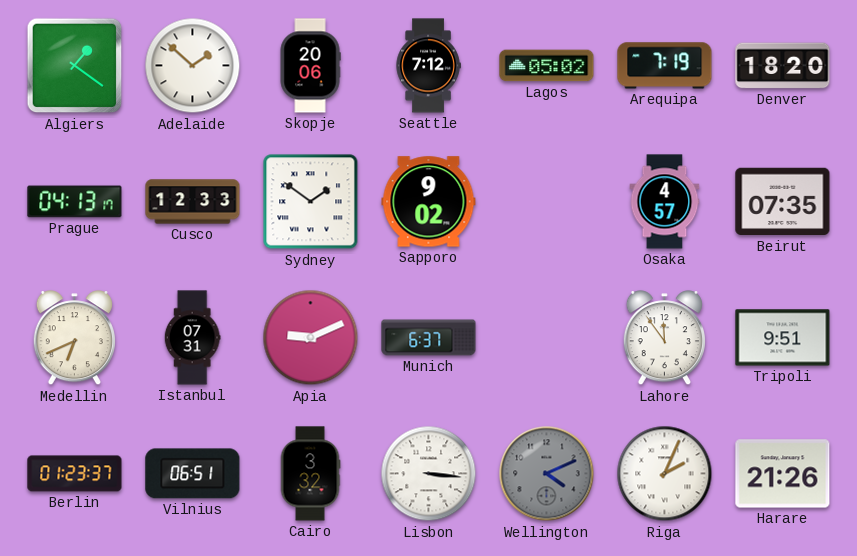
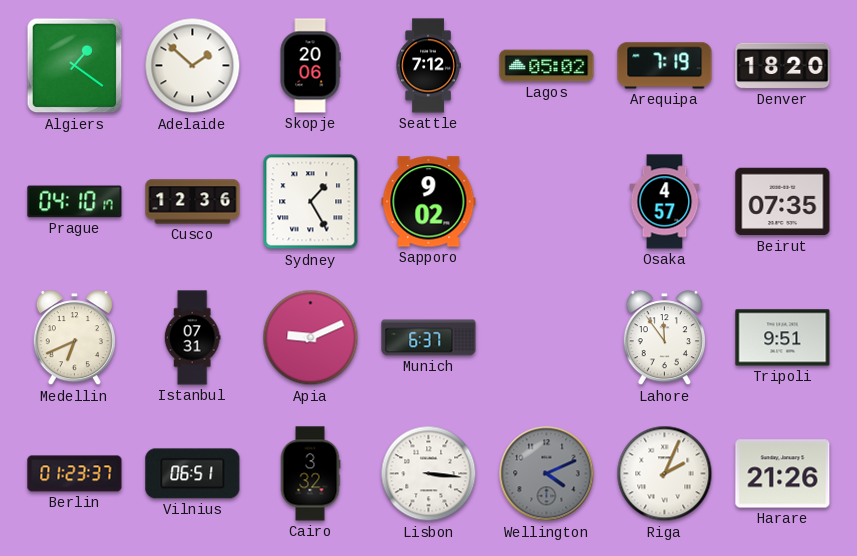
Prague: 04:13 -> 04:10
Cusco: 12:33 -> 12:36
Sydney: 1:51 -> 1:25
